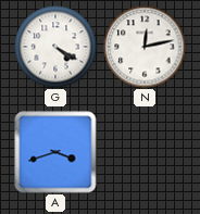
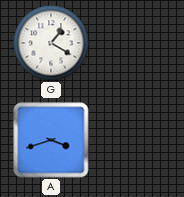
G: 4:20 -> 1:20
N: 12:13 -> none
